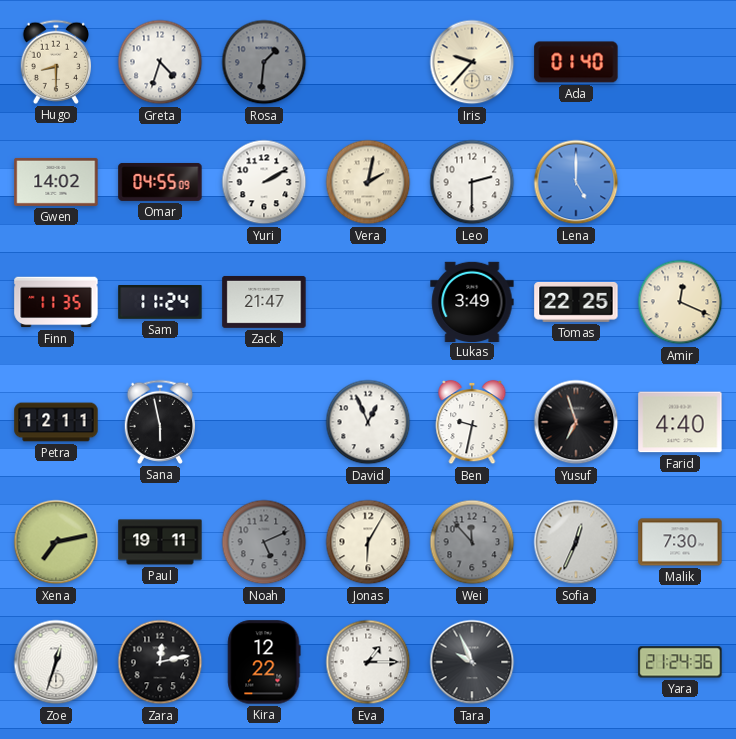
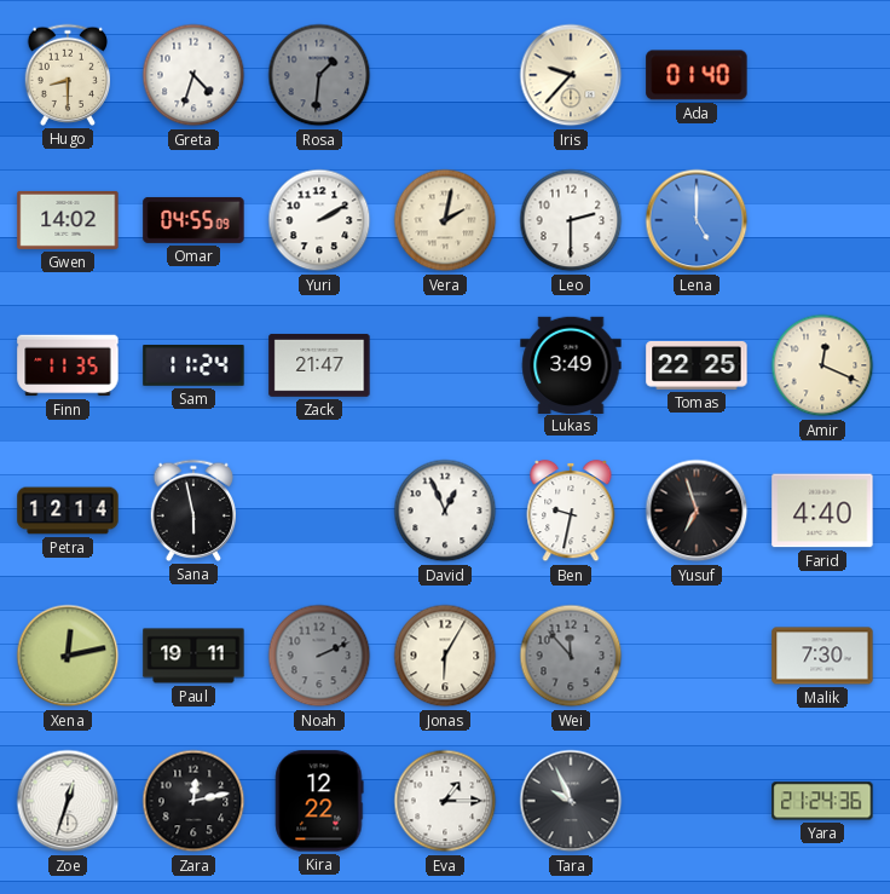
Petra: 12:11 -> 12:14
Xena: 7:13 -> 12:13
Noah: 5:11 -> 2:11
Sofia: 12:34 -> none
